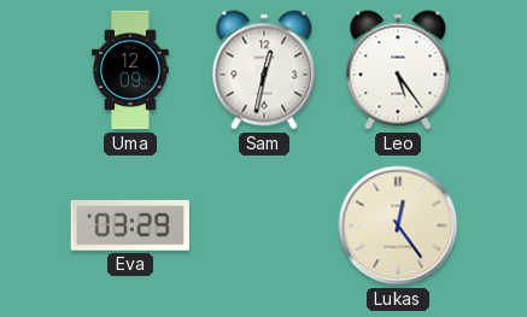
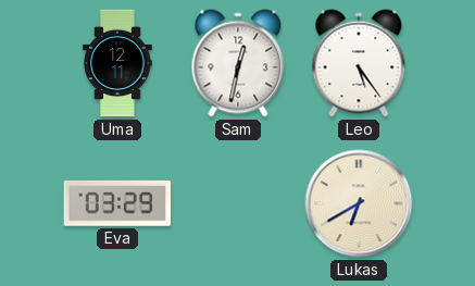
Uma: 12:09 -> 12:11
Lukas: 12:24 -> 6:40
